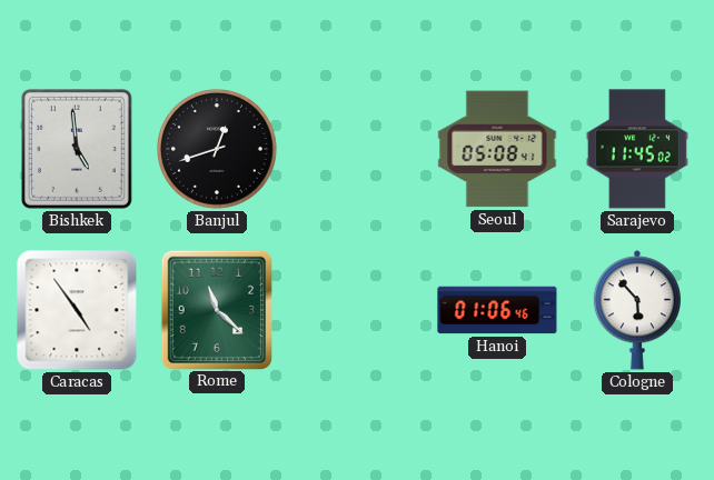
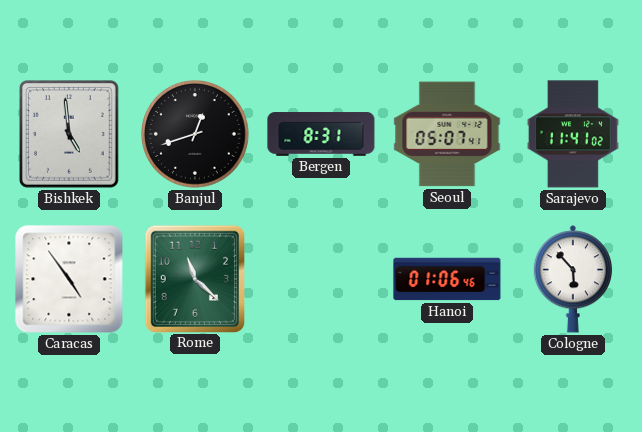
Bergen: none -> 8:31
Seoul: 05:08 -> 05:07
Sarajevo: 11:45 -> 11:41
